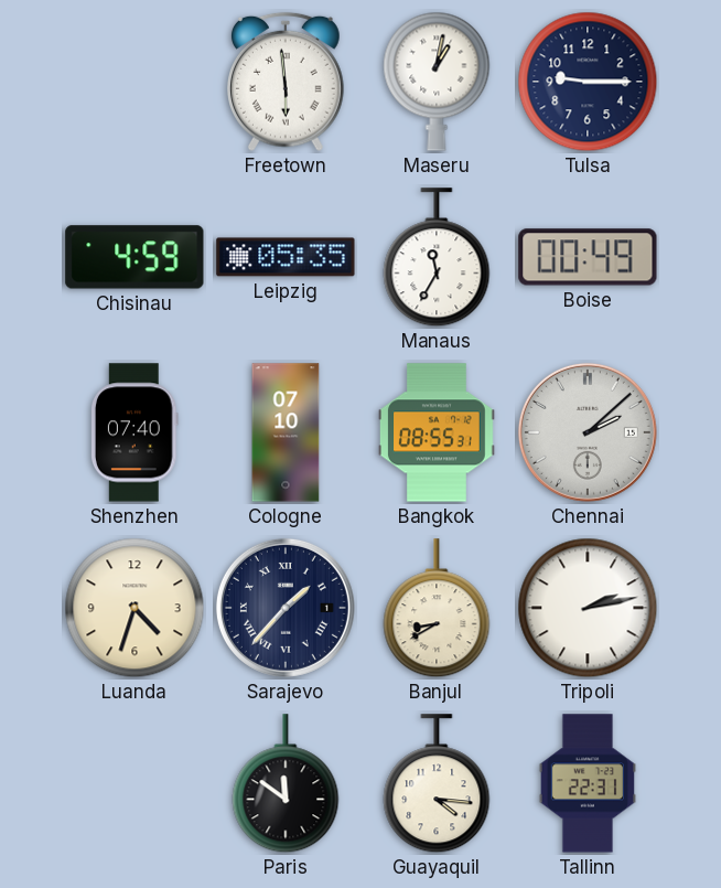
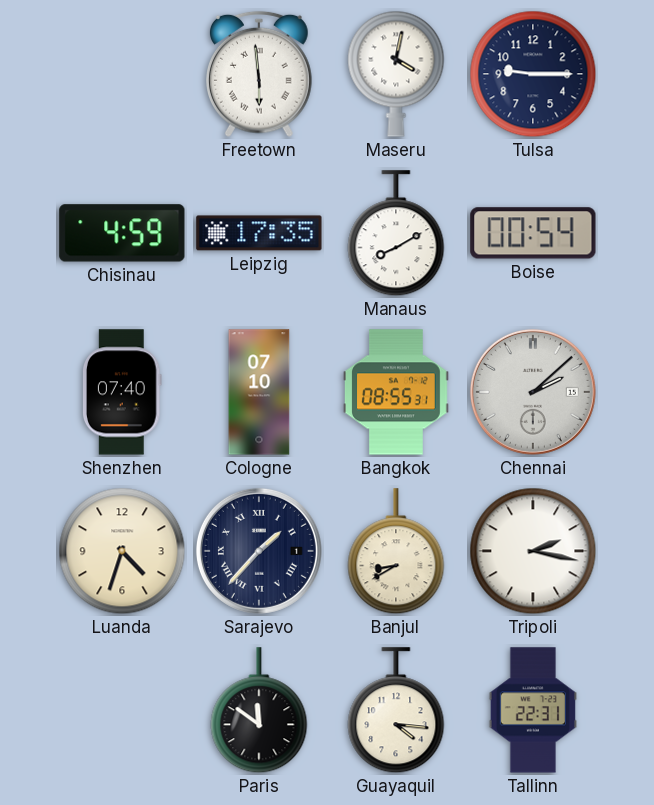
Maseru: 1:02 -> 4:02
Leipzig: 05:35 -> 17:35
Manaus: 11:35 -> 8:10
Boise: 00:49 -> 00:54
Tripoli: 2:13 -> 2:17
